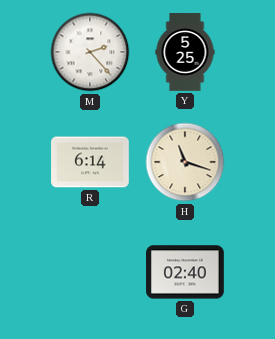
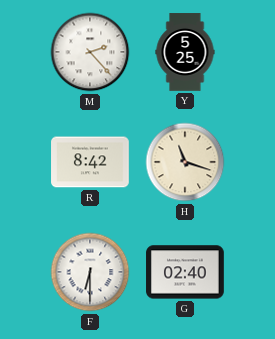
R: 6:14 -> 8:42
F: none -> 6:30
